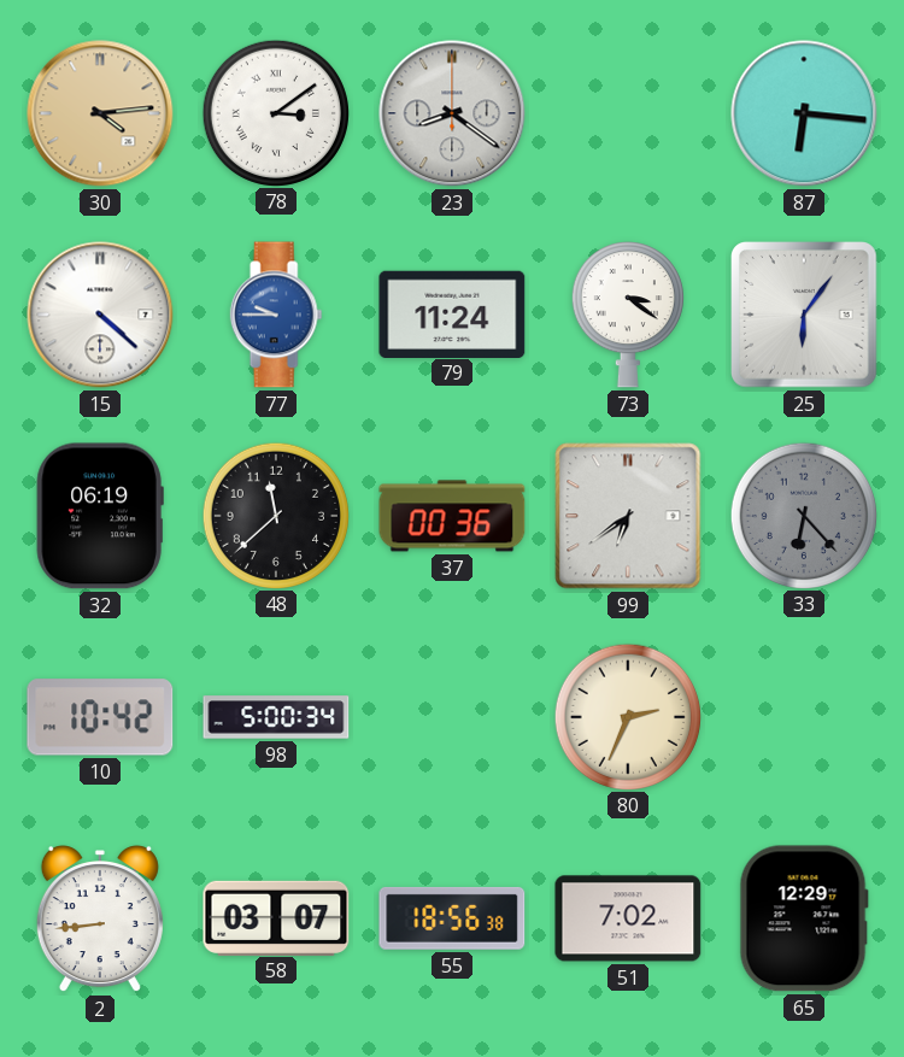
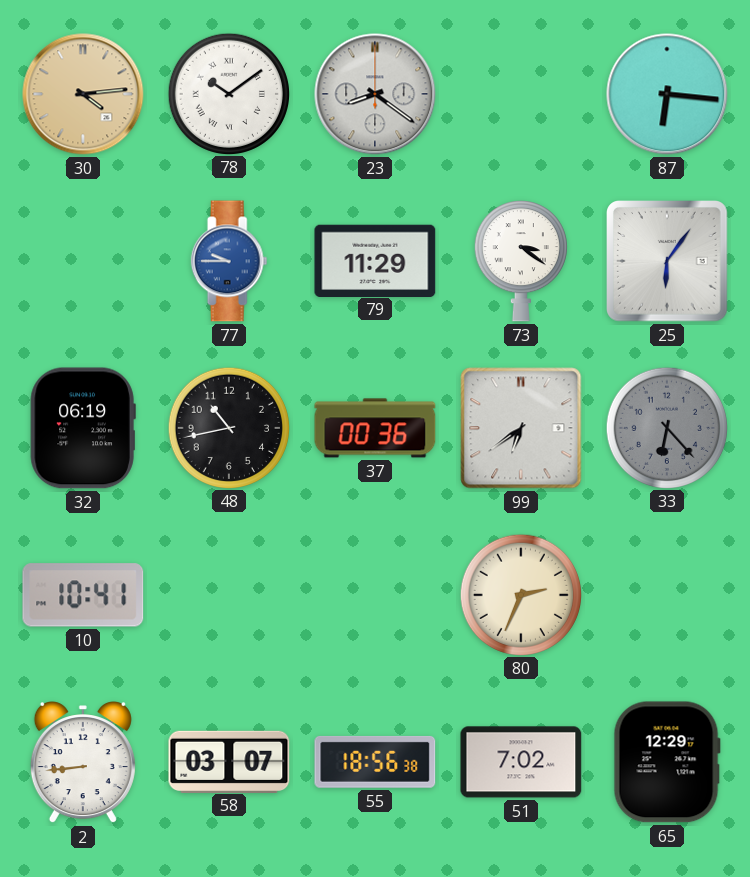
78: 3:09 -> 10:09
15: 4:22 -> none
79: 11:24 -> 11:29
48: 11:38 -> 10:43
10: 10:42 -> 10:41
98: 5:00 -> none
